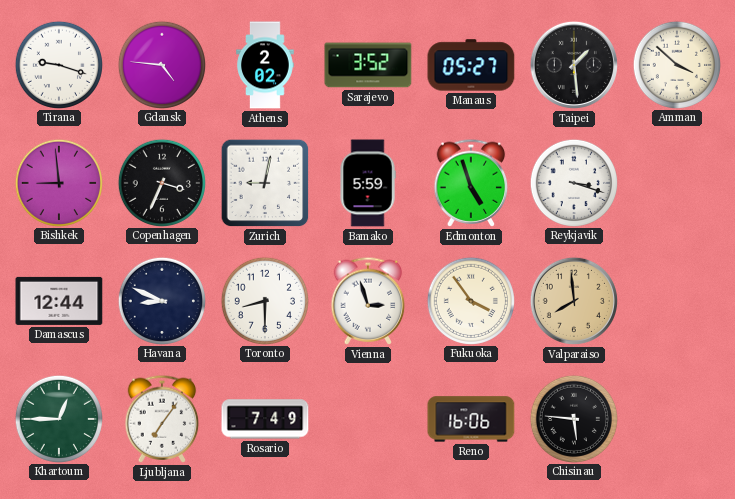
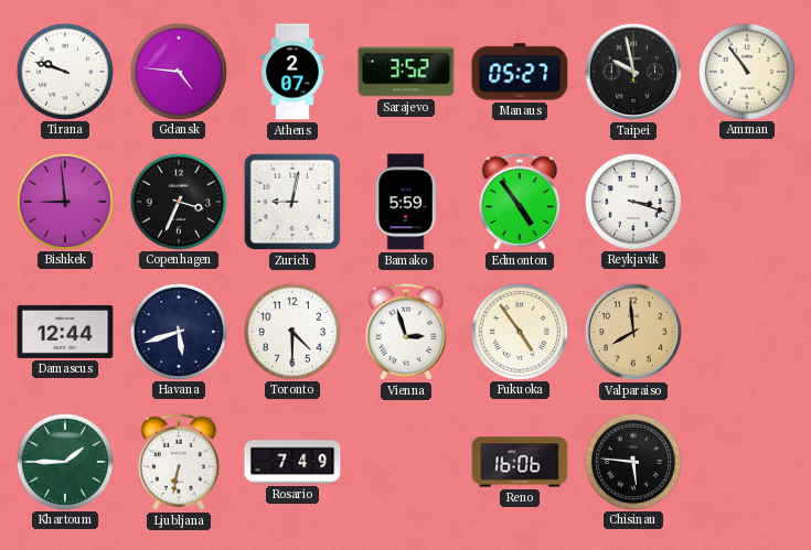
Tirana: 9:18 -> 9:48
Athens: 2:02 -> 2:07
Taipei: 1:29 -> 9:58
Amman: 3:52 -> 10:54
Edmonton: 4:57 -> 4:54
Havana: 8:49 -> 5:42
Toronto: 8:30 -> 4:30
Fukuoka: 3:54 -> 4:54
Khartoum: 12:45 -> 1:45
Ljubljana: 7:06 -> 6:32
